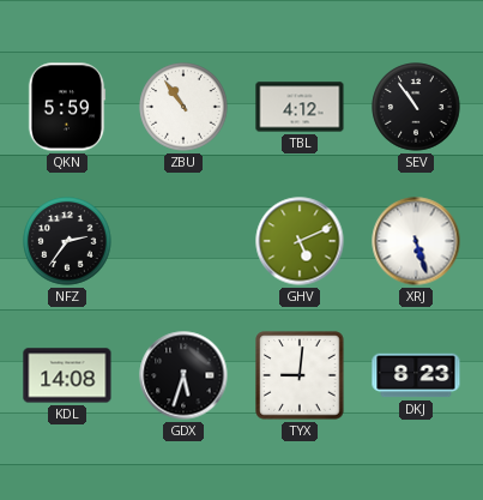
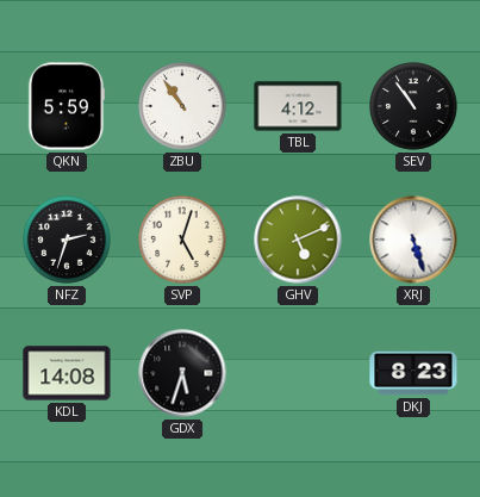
NFZ: 2:36 -> 2:33
SVP: none -> 5:03
TYX: 9:01 -> none
